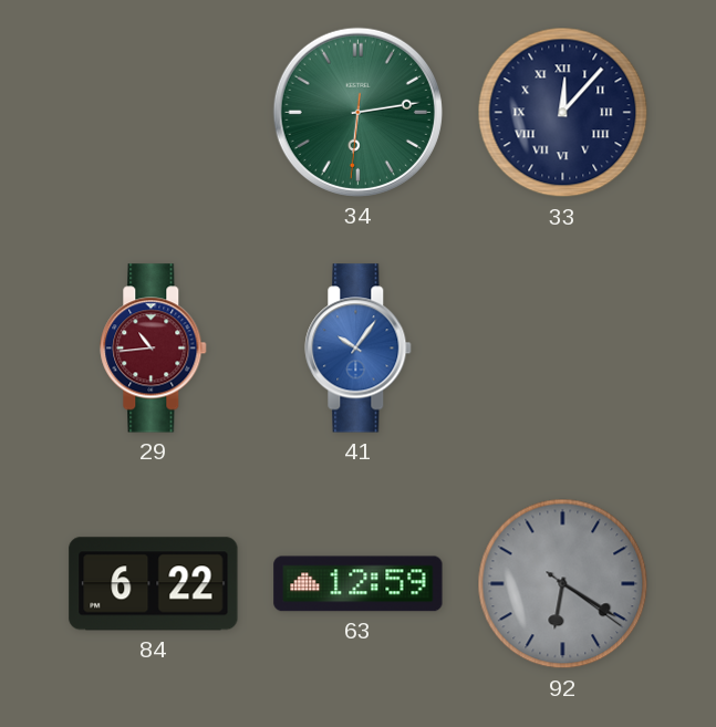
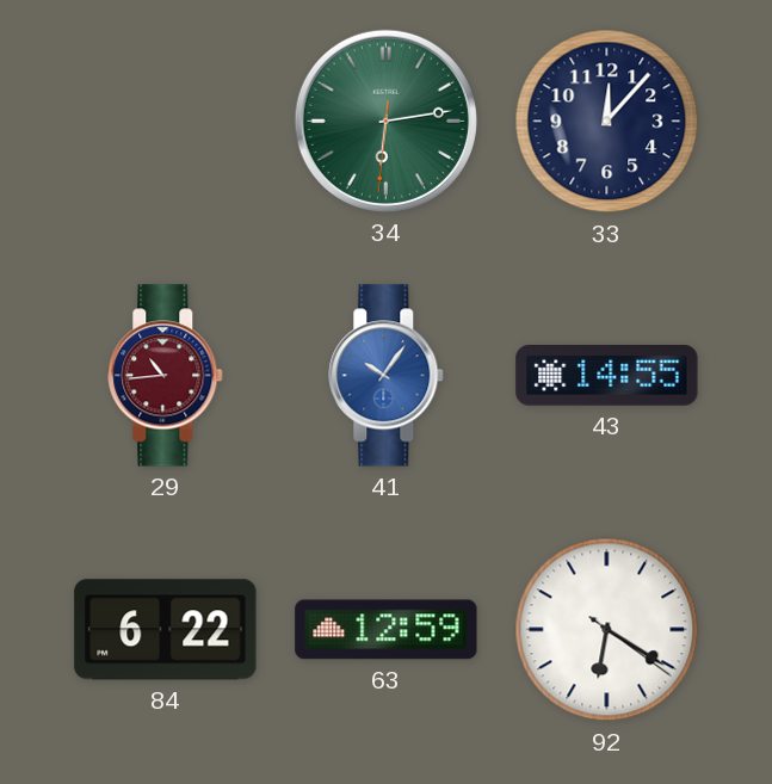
33 numerals: Roman -> Arabic
43: none -> 14:55
92 dial: grey -> white
